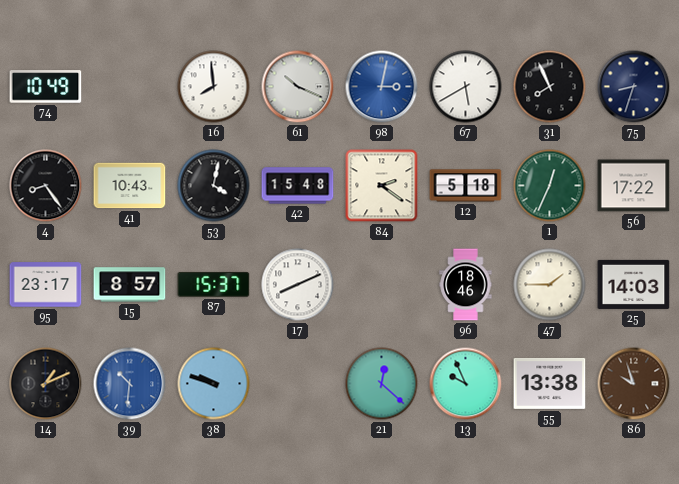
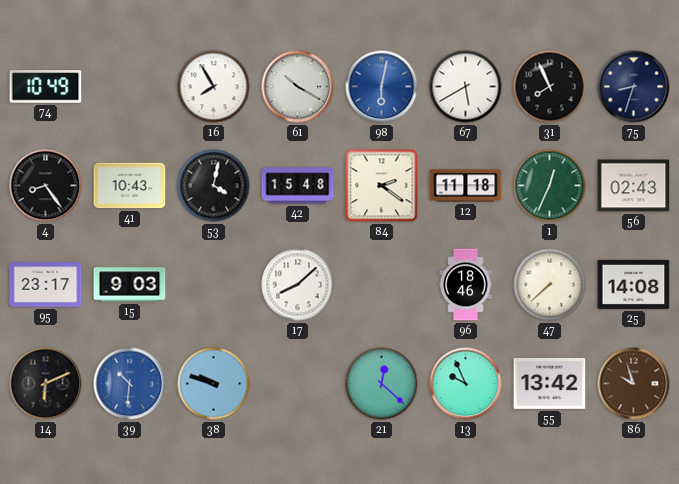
16: 7:59 -> 7:55
61: 10:19 -> 10:20
98: 3:02 -> 6:02
12: 5:18 -> 11:18
56: 17:22 -> 02:43
15: 8:57 -> 9:03
87: 15:37 -> none
17: 8:11 -> 8:08
47: 1:45 -> 7:38
25: 14:03 -> 14:08
14: 1:11 -> 6:11
55: 13:38 -> 13:42
